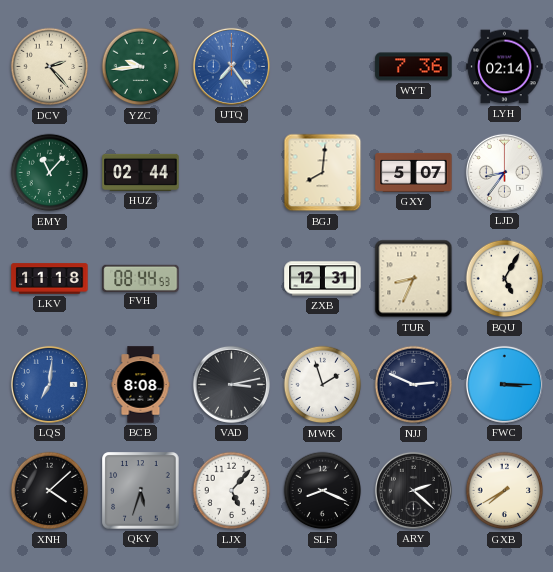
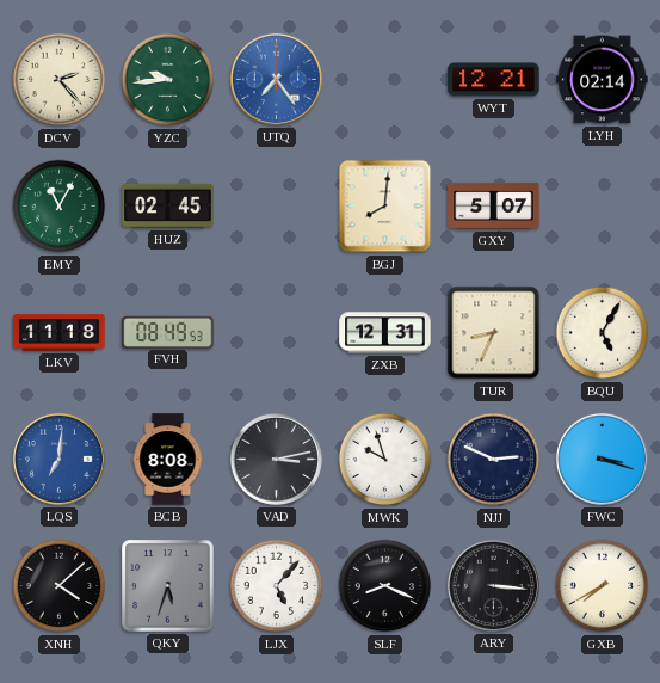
WYT: 7:36 -> 12:21
EMY: 11:07 -> 11:05
HUZ: 02:44 -> 02:45
LJD: 8:36 -> none
FVH: 08:44 -> 08:49
MWK: 1:57 -> 9:57
FWC: 3:15 -> 3:18
ARY: 2:22 -> 3:16
